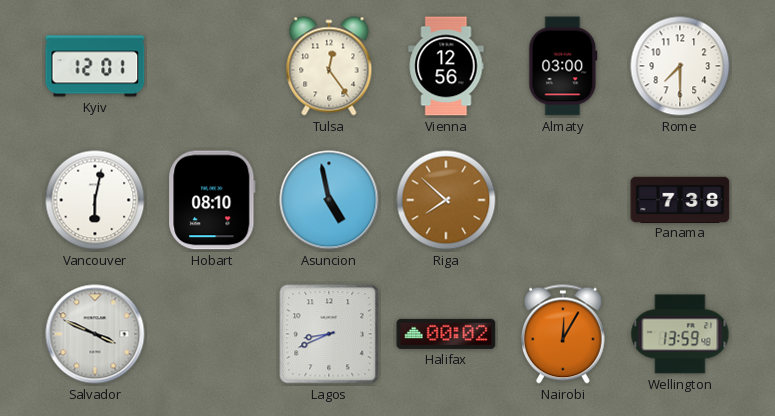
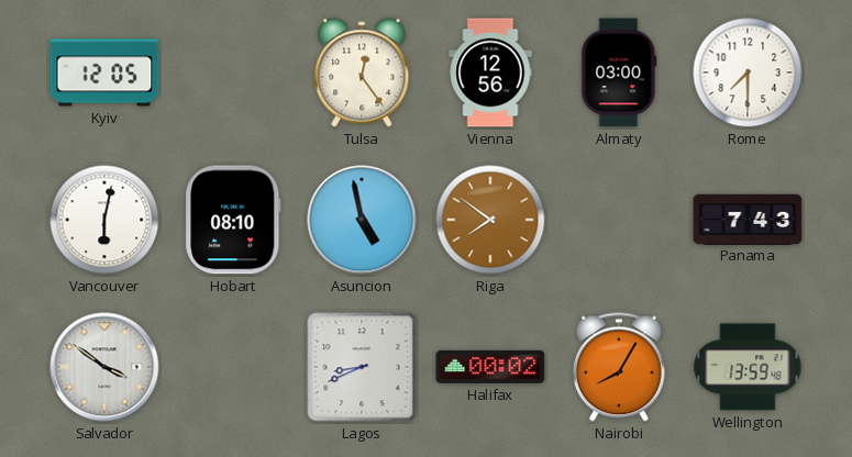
Kyiv: 12:01 -> 12:05
Riga: 7:52 -> 7:51
Panama: 7:38 -> 7:43
Salvador: 3:49 -> 3:51
Nairobi: 12:05 -> 8:05
